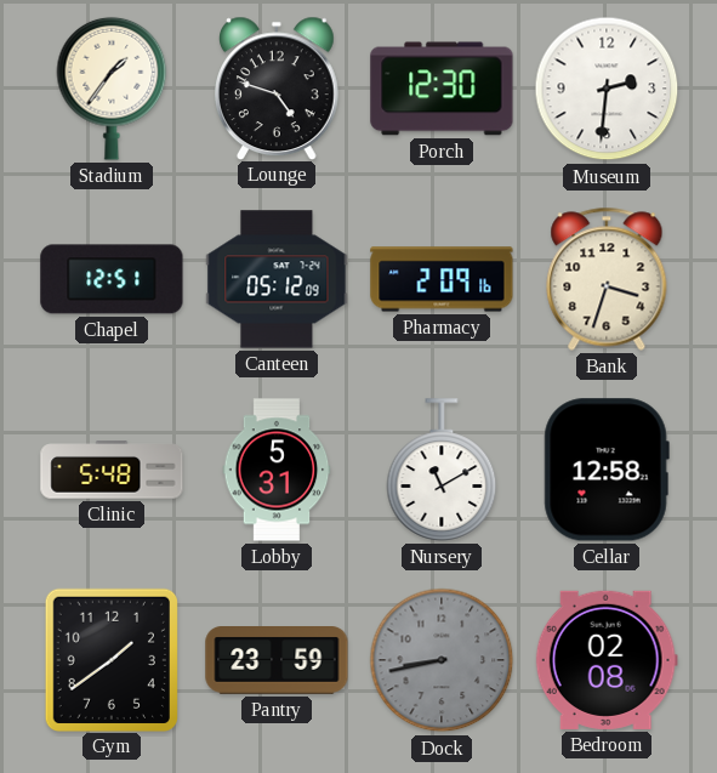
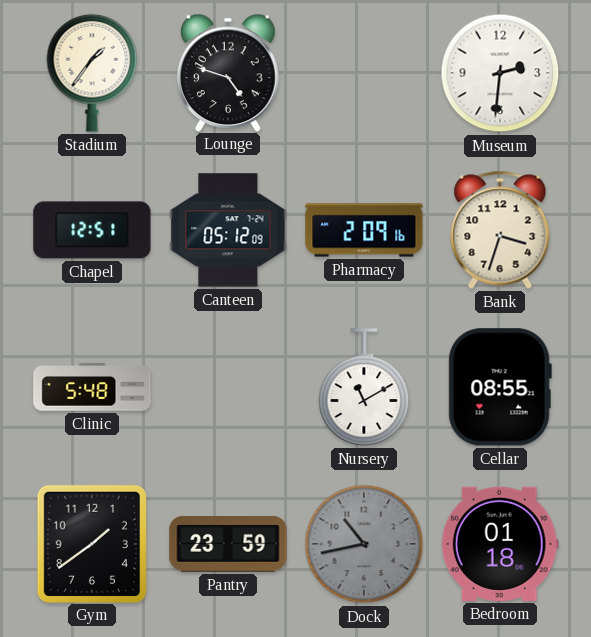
Porch: 12:30 -> none
Lobby: 5:31 -> none
Cellar: 12:58 -> 08:55
Dock: 8:43 -> 10:43
Bedroom: 02:08 -> 01:18
